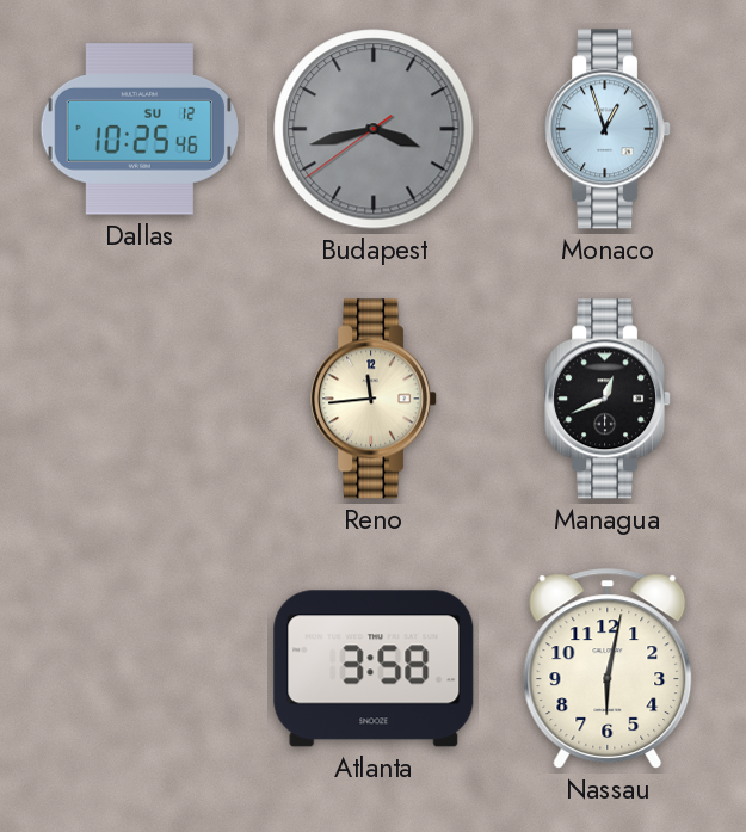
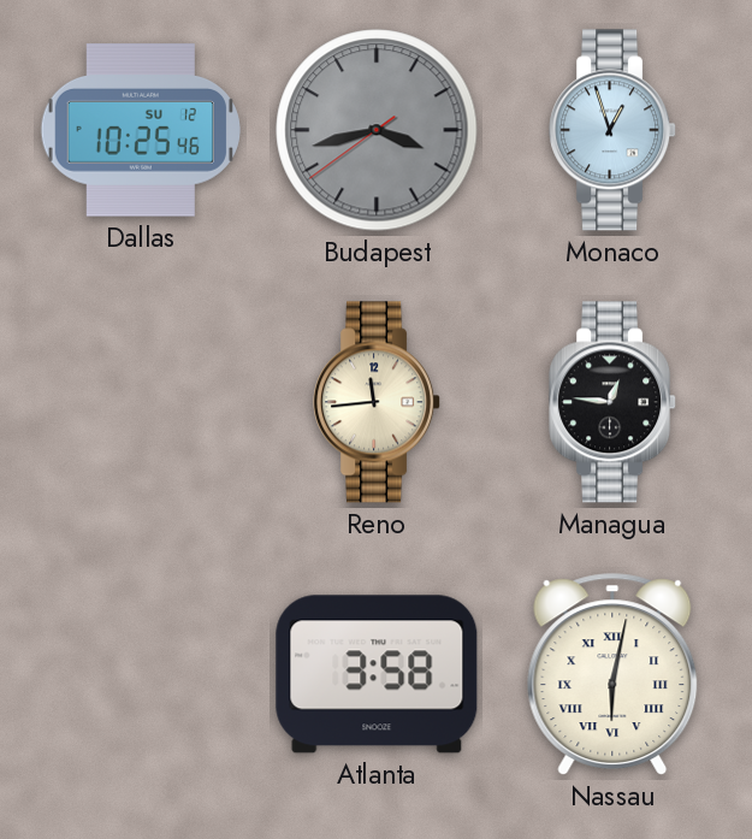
Managua: 12:41 -> 12:46
Nassau numerals: Arabic -> Roman
